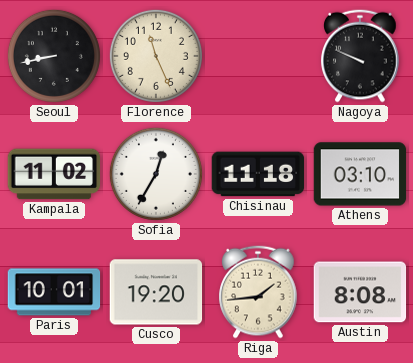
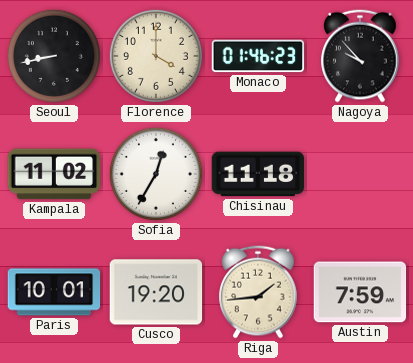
Florence: 11:26 -> 4:00
Monaco: none -> 01:46
Nagoya: 9:49 -> 9:53
Athens: 03:10 -> none
Austin: 8:08 -> 7:59
